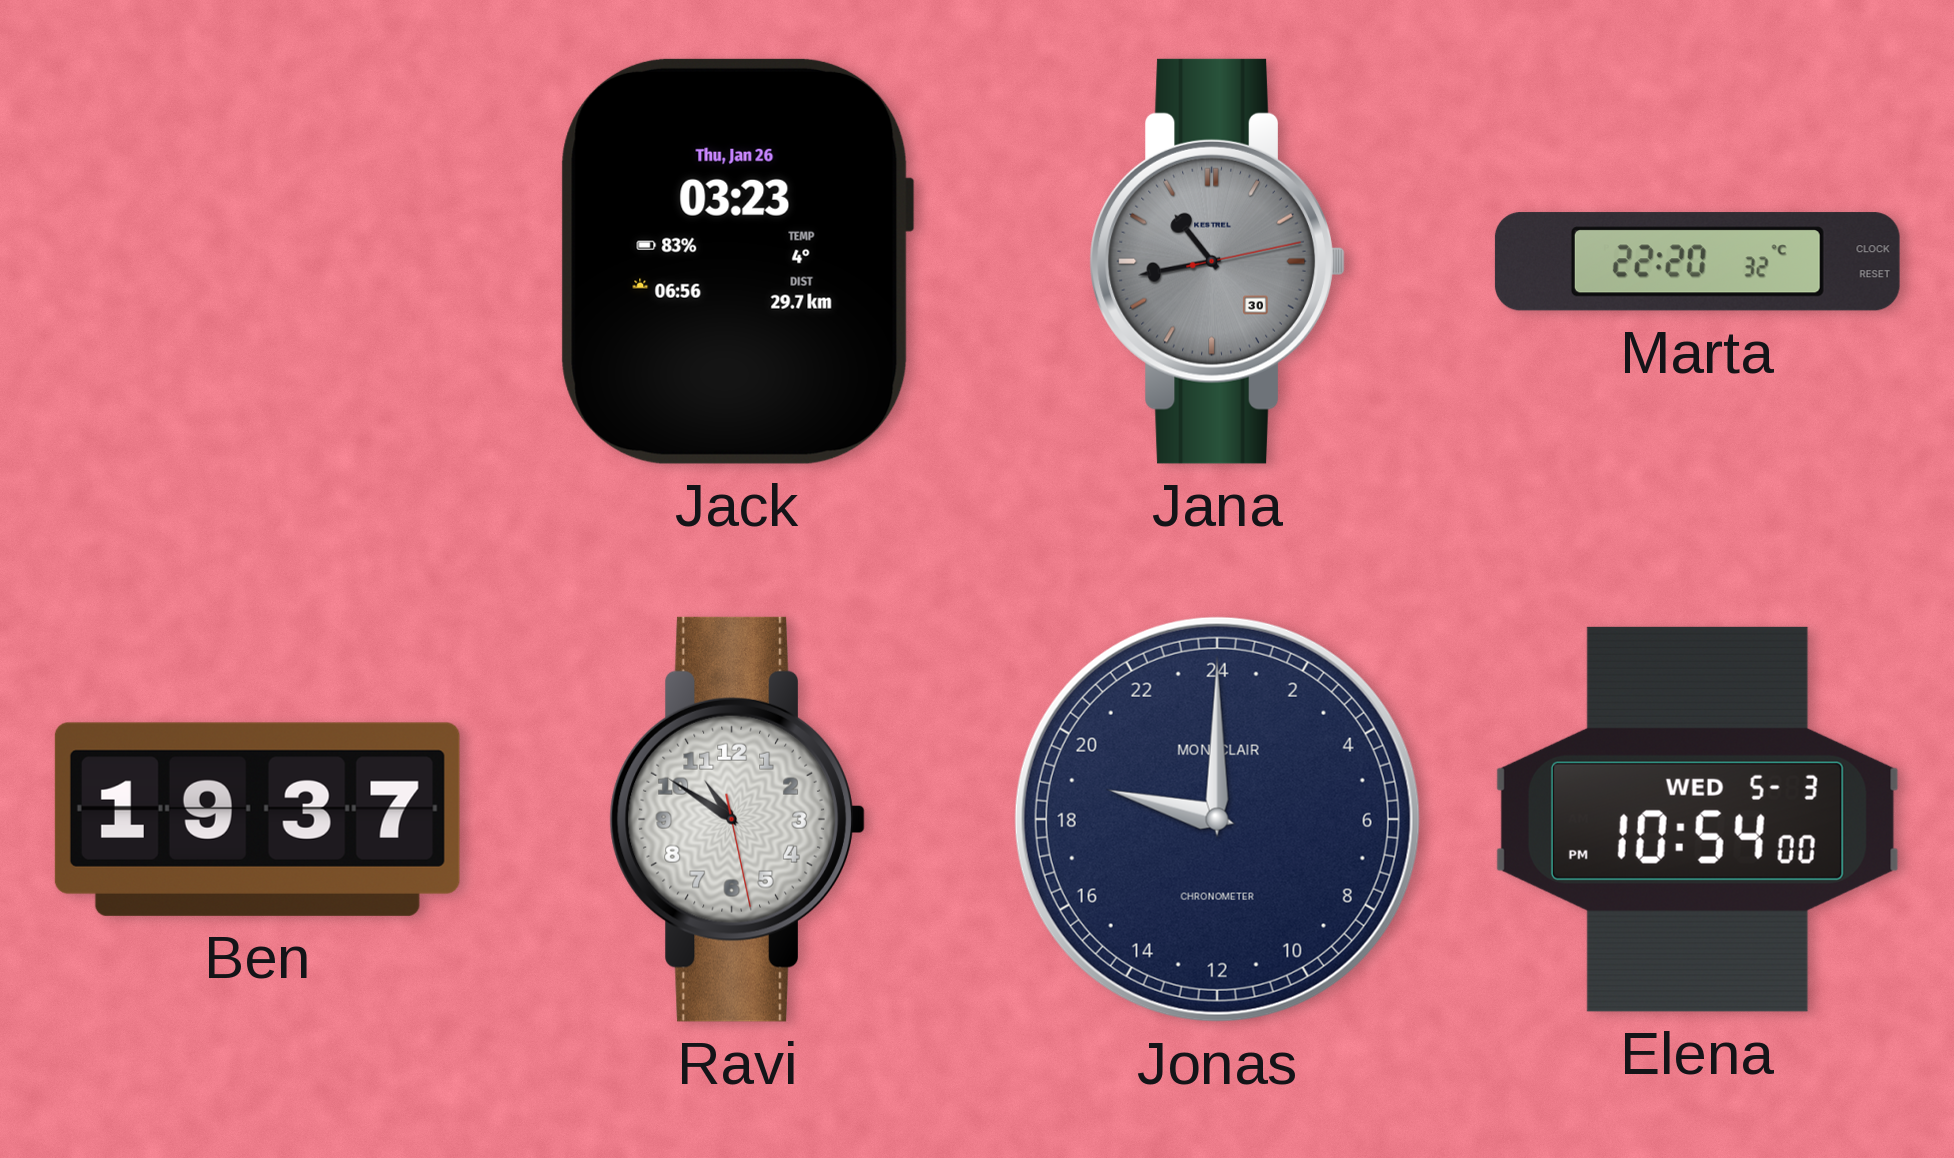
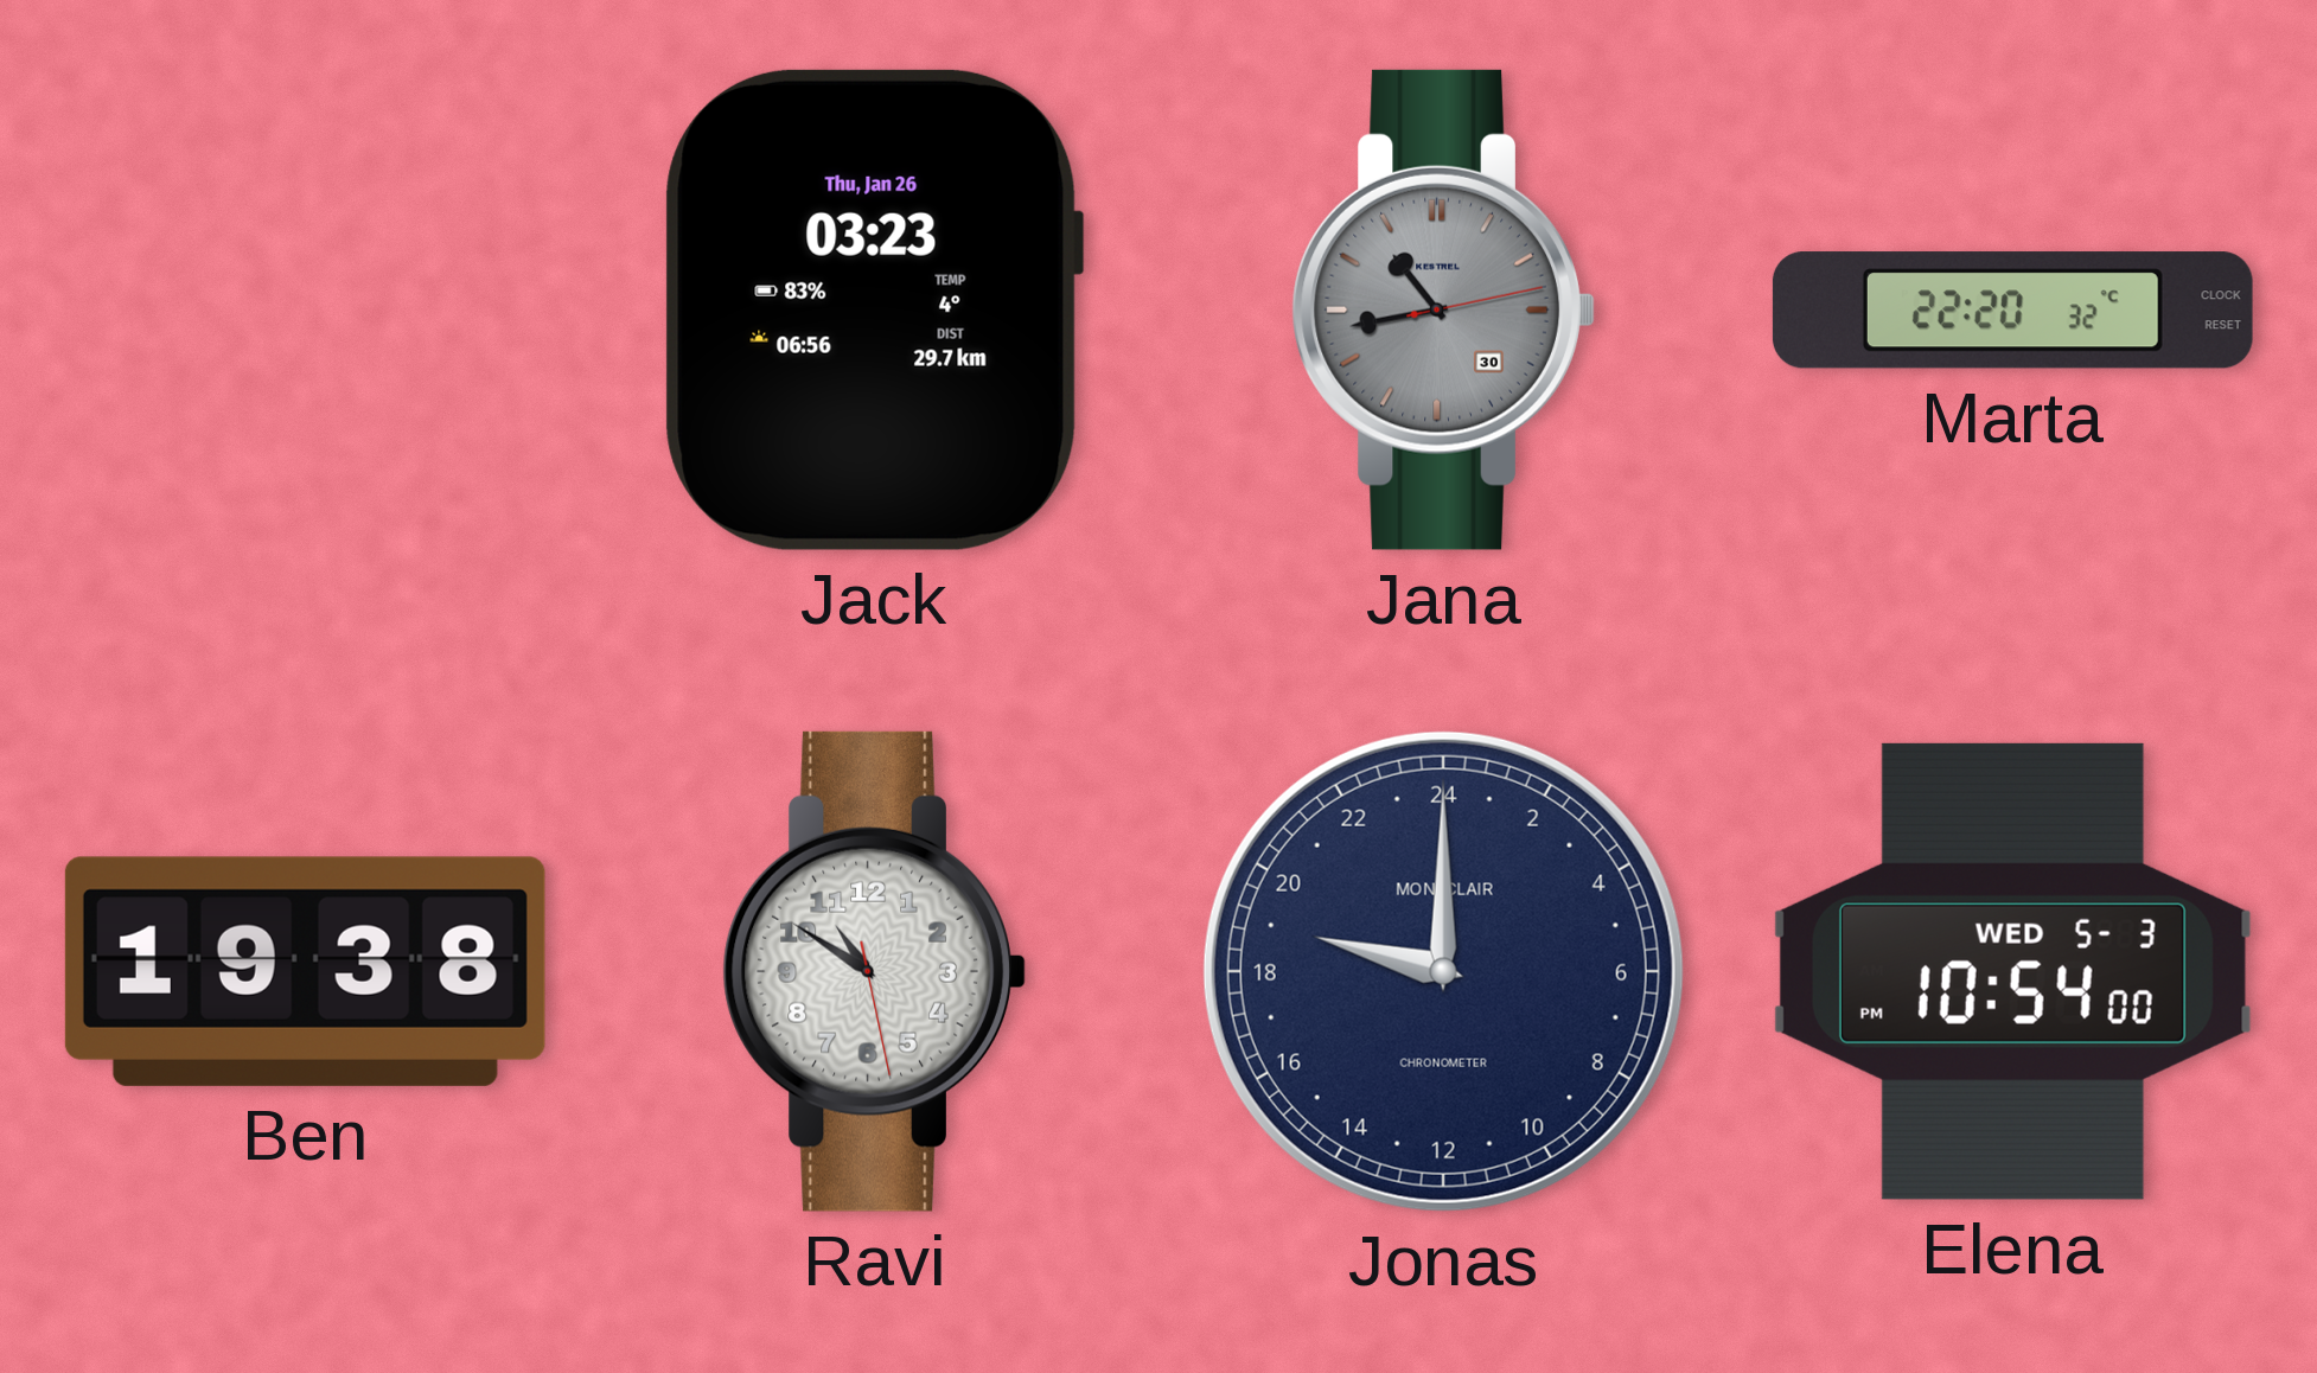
Ben: 19:37 -> 19:38
